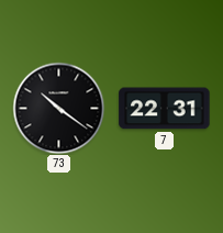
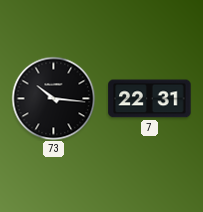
73: 10:21 -> 10:16
